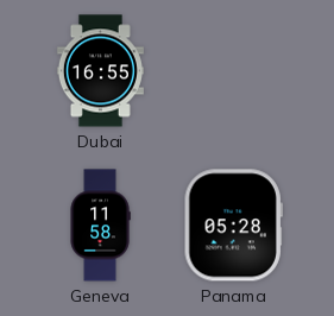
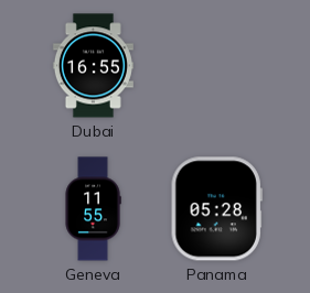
Geneva: 11:58 -> 11:55
